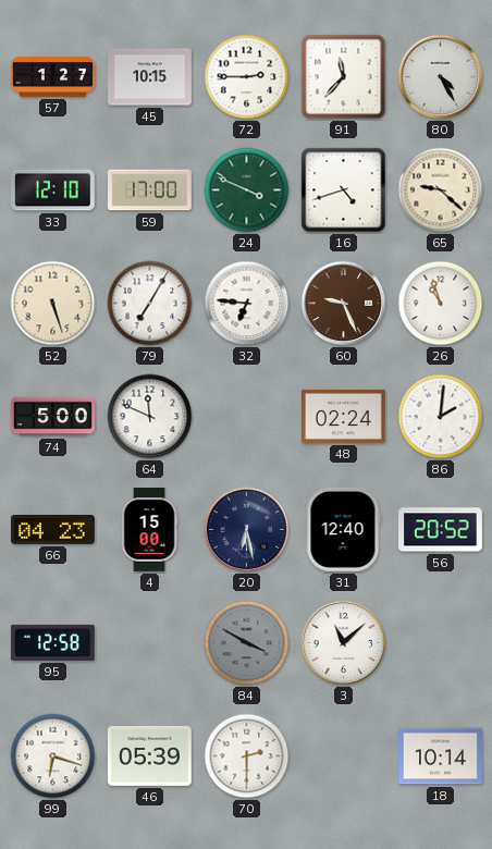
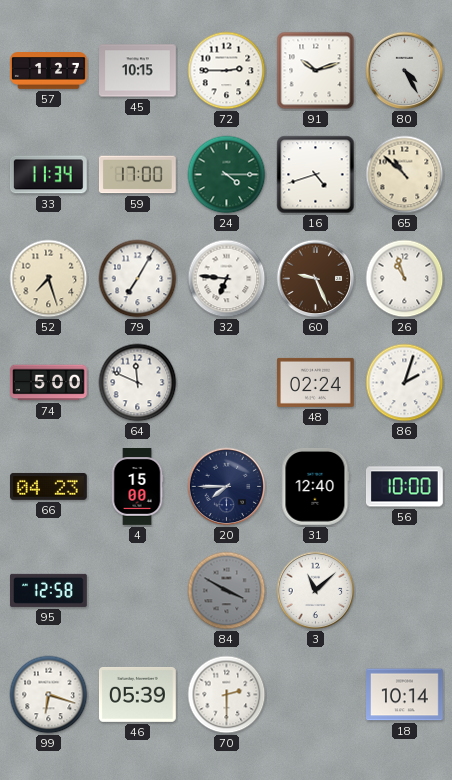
91: 11:37 -> 10:12
33: 12:10 -> 11:34
24: 3:49 -> 4:15
65: 9:22 -> 10:52
52: 5:27 -> 7:27
86: 2:01 -> 2:03
20: 6:28 -> 7:45
56: 20:52 -> 10:00
